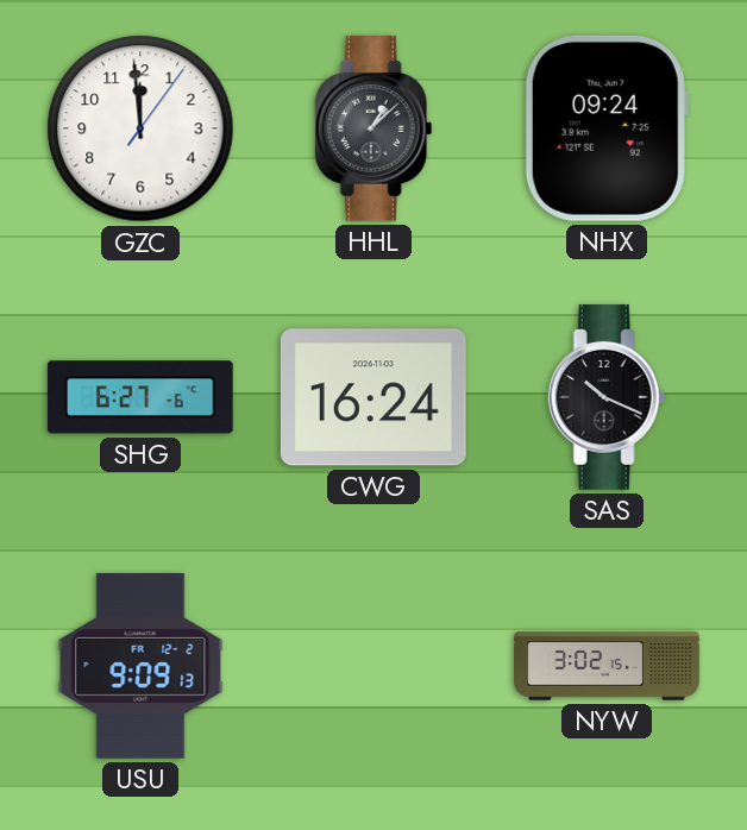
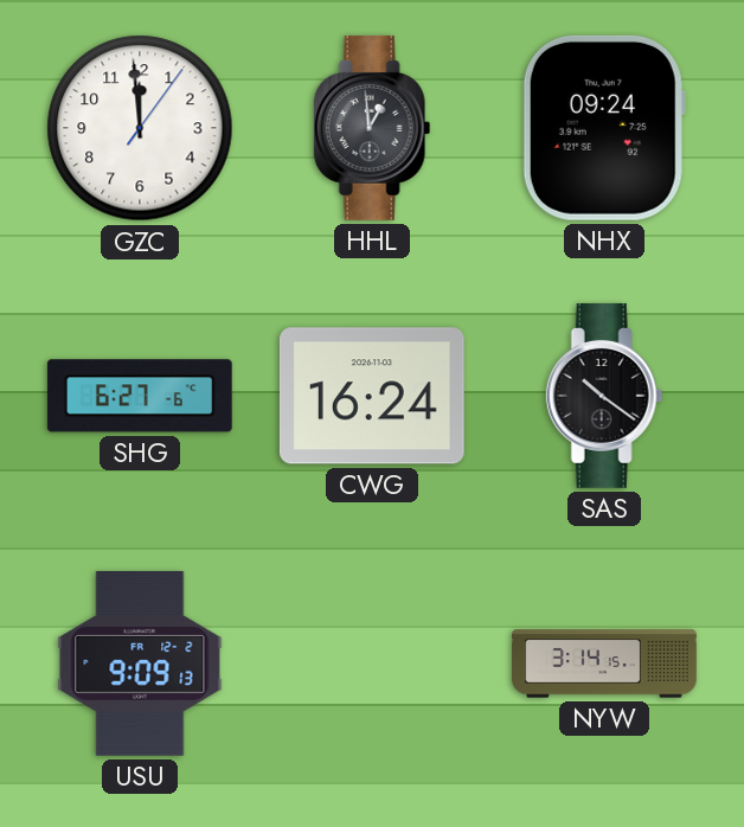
HHL: 1:08 -> 12:59
SAS: 10:19 -> 10:21
NYW: 3:02 -> 3:14
